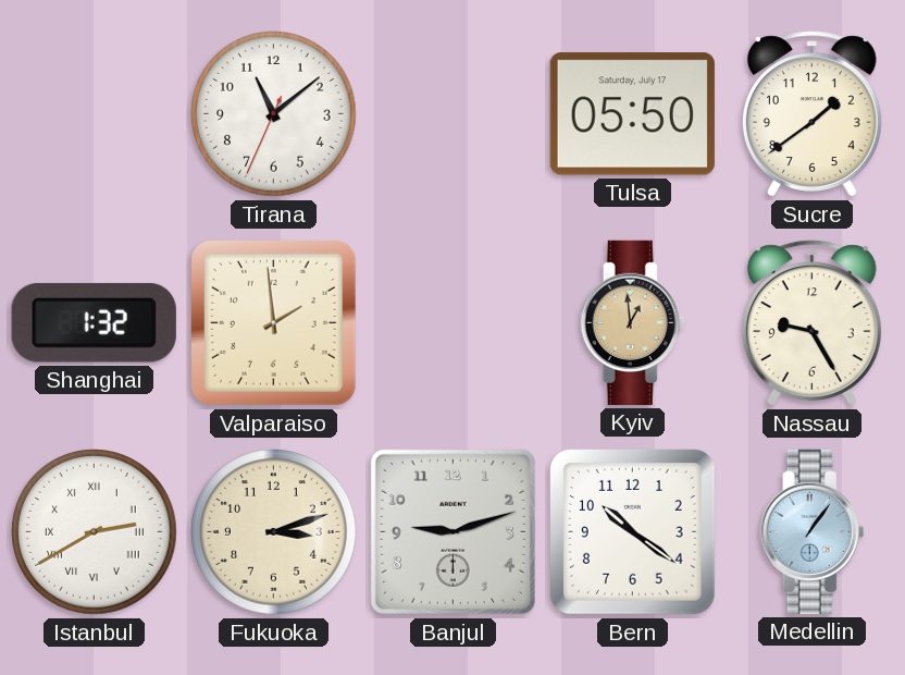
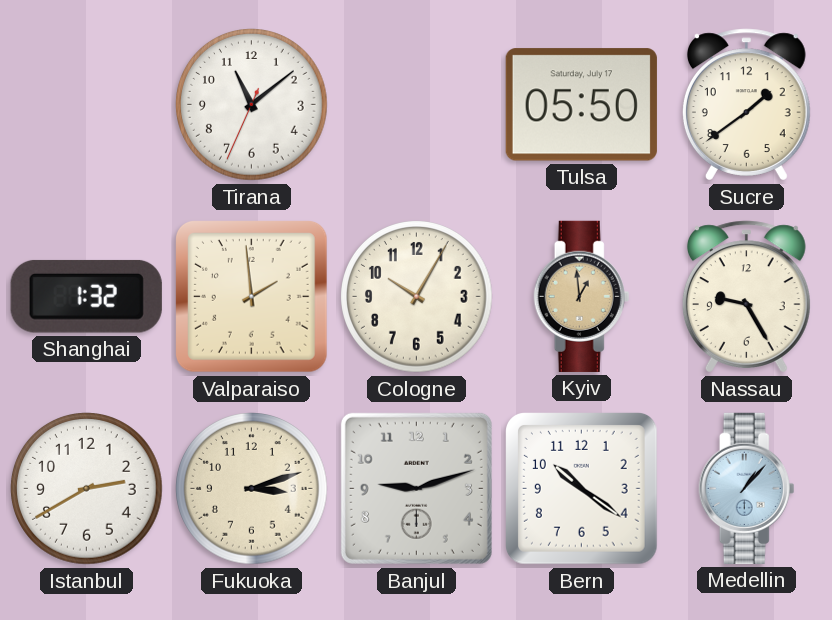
Cologne: none -> 10:05
Istanbul numerals: Roman -> Arabic
Medellin: 1:06 -> 1:07
